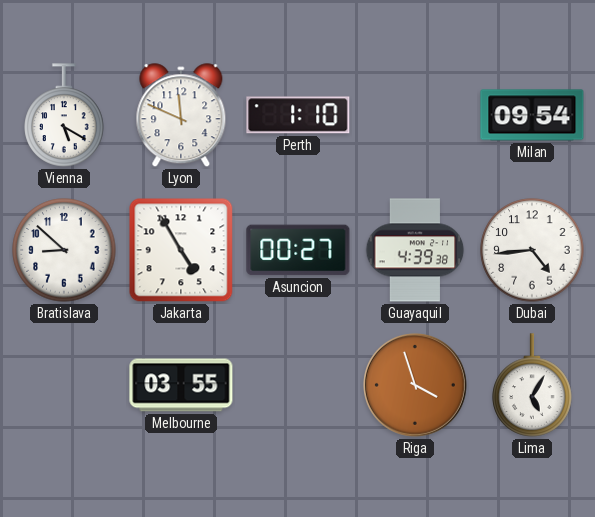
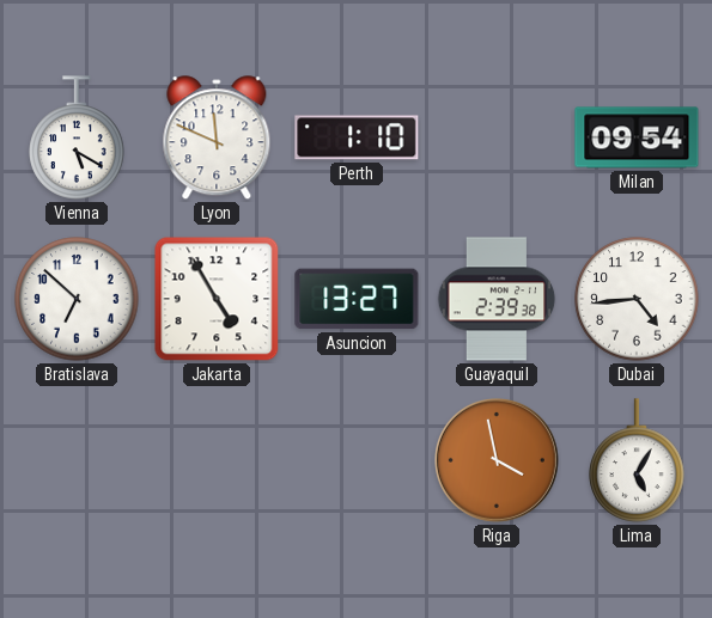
Bratislava: 8:52 -> 6:52
Asuncion: 00:27 -> 13:27
Guayaquil: 4:39 -> 2:39
Melbourne: 03:55 -> none
Riga: 3:57 -> 3:58
